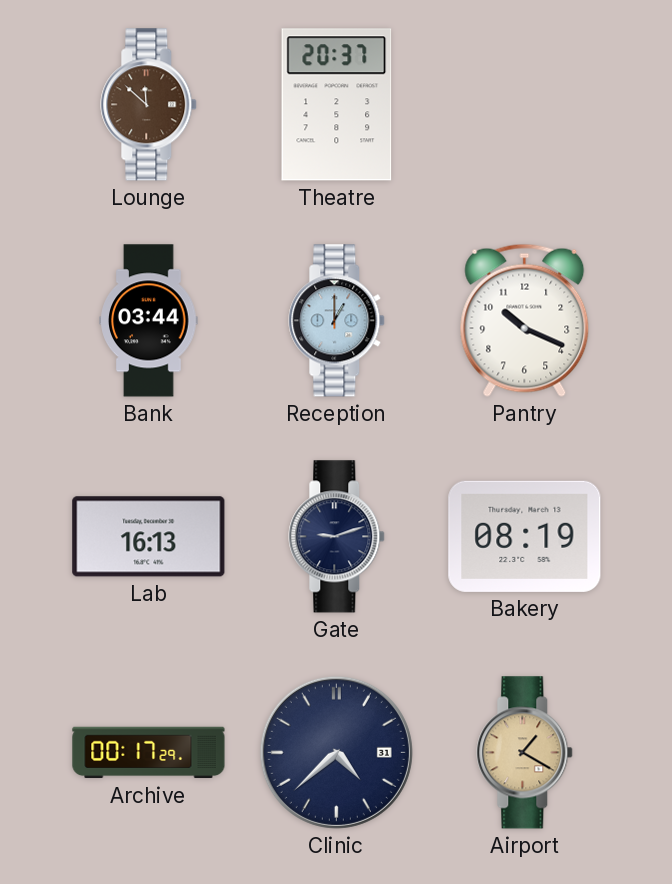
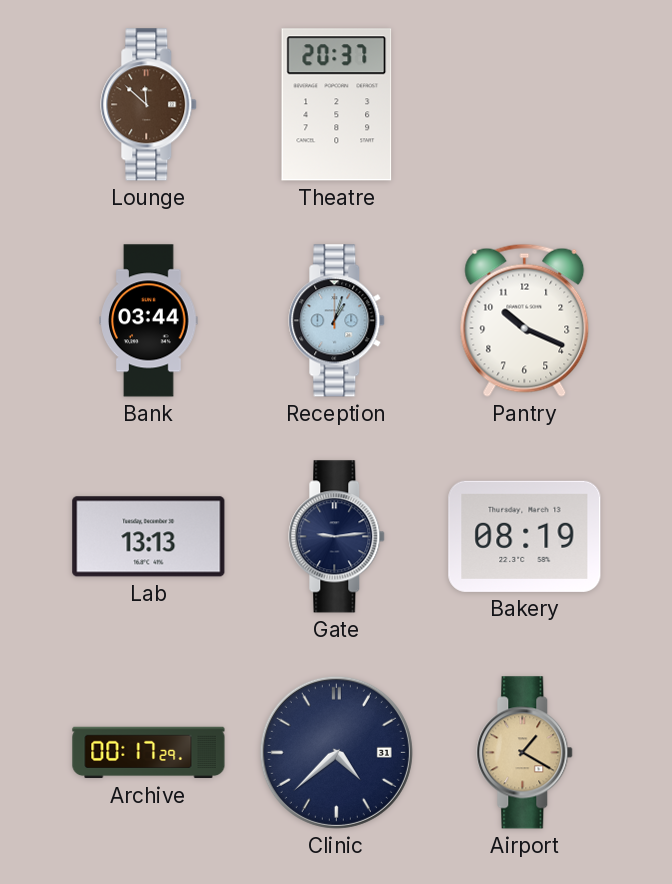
Reception: 1:00 -> 1:03
Lab: 16:13 -> 13:13
Gate: 9:12 -> 9:14
